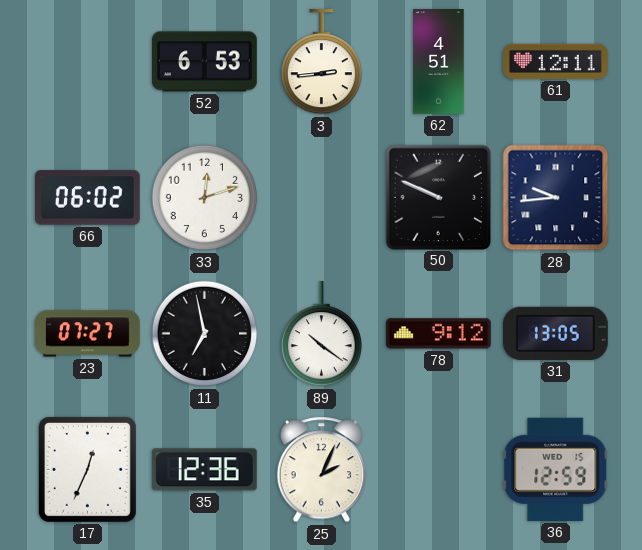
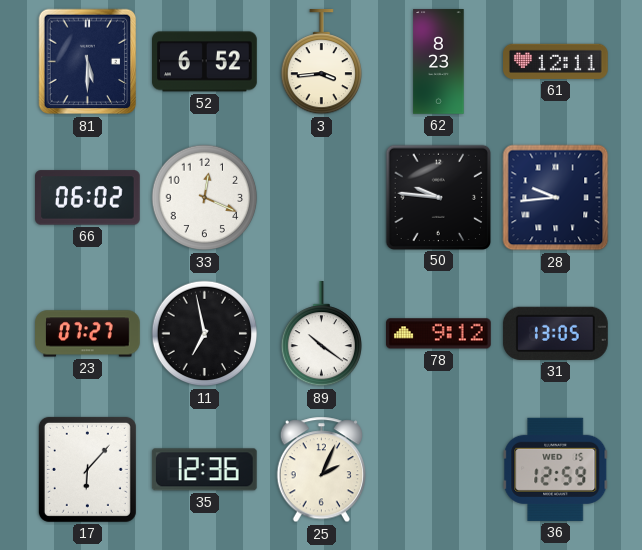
81: none -> 5:30
52: 6:53 -> 6:52
3: 2:44 -> 3:44
62: 4:51 -> 8:23
33: 12:12 -> 12:19
50: 9:49 -> 9:46
17: 12:34 -> 6:07
